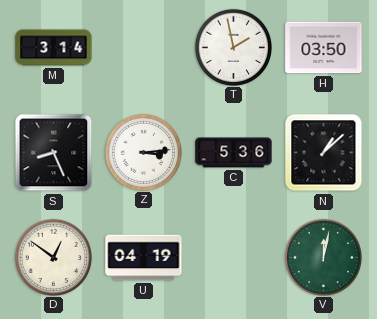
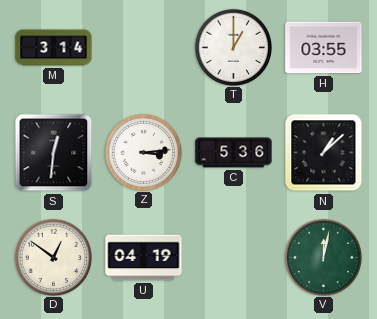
T: 1:58 -> 1:00
H: 03:50 -> 03:55
S: 8:26 -> 12:31
